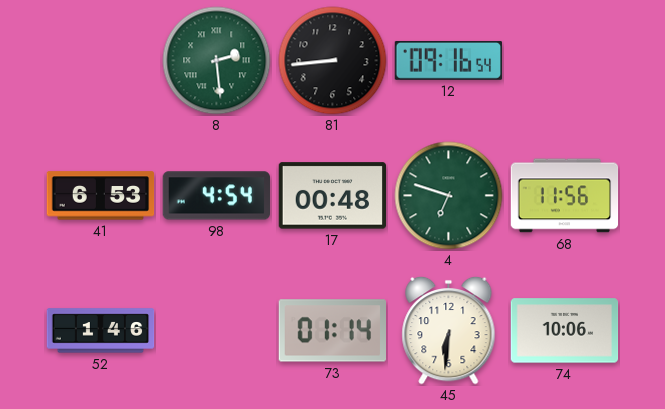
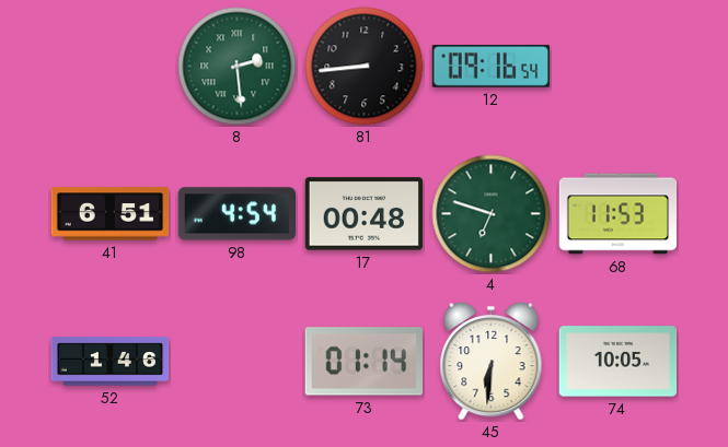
41: 6:53 -> 6:51
68: 11:56 -> 11:53
74: 10:06 -> 10:05
